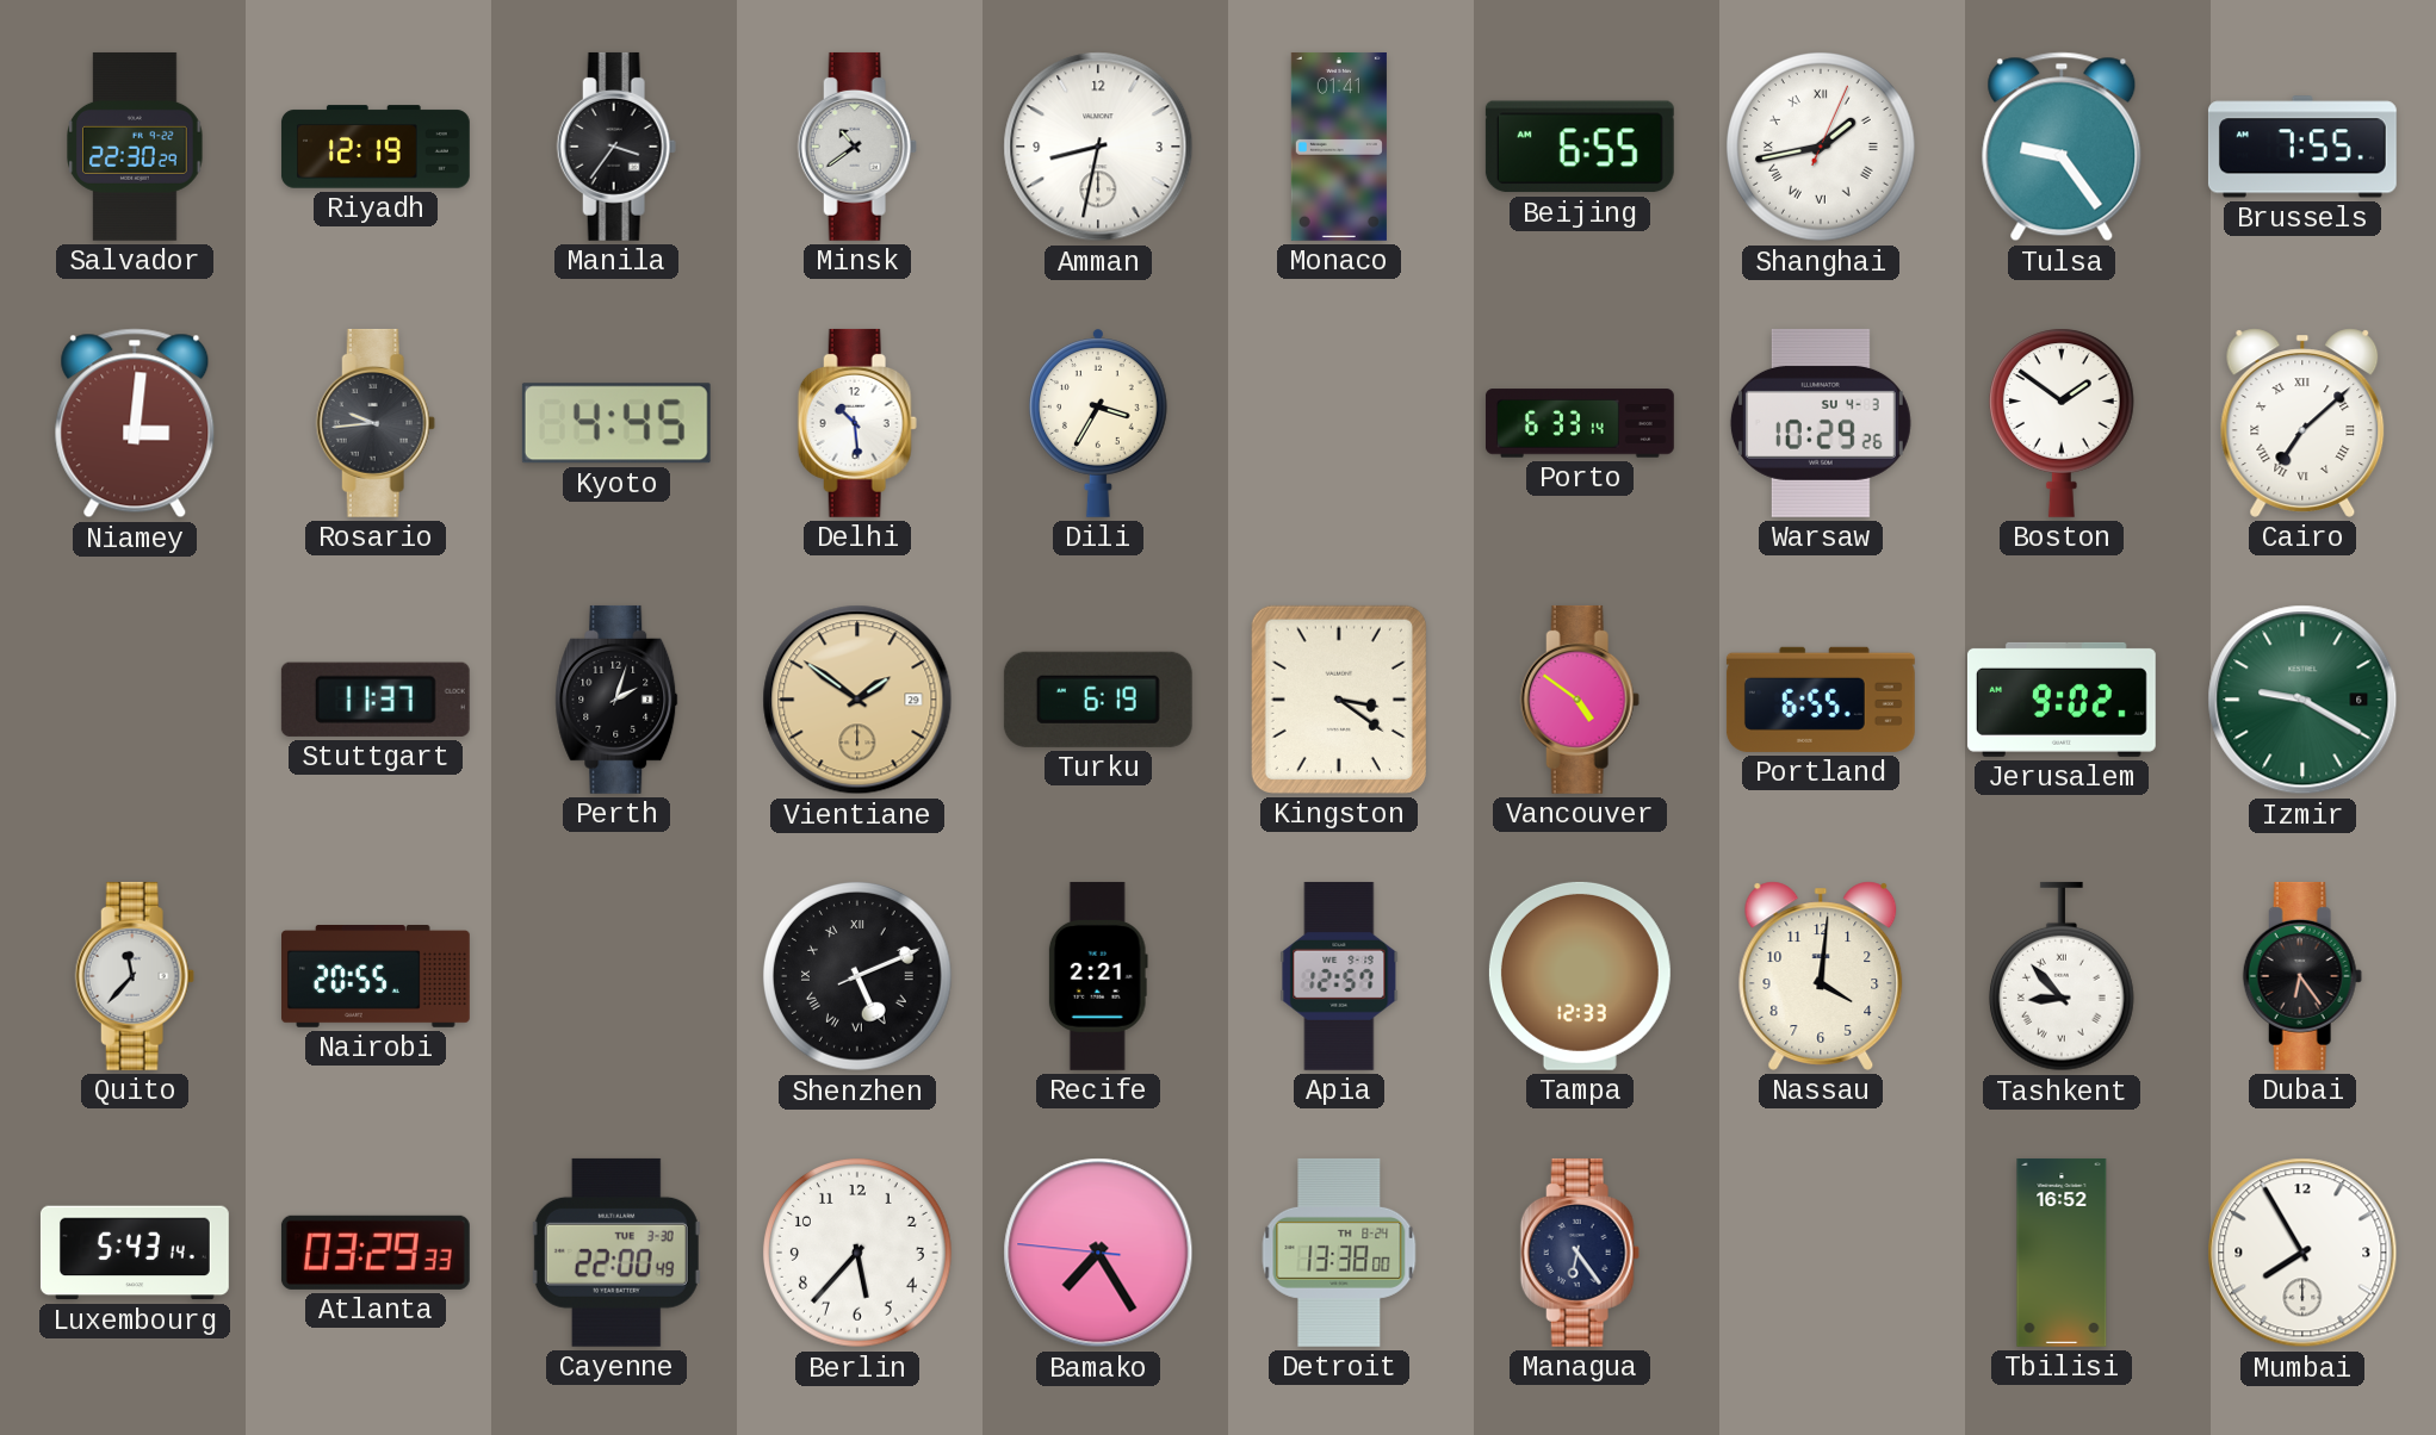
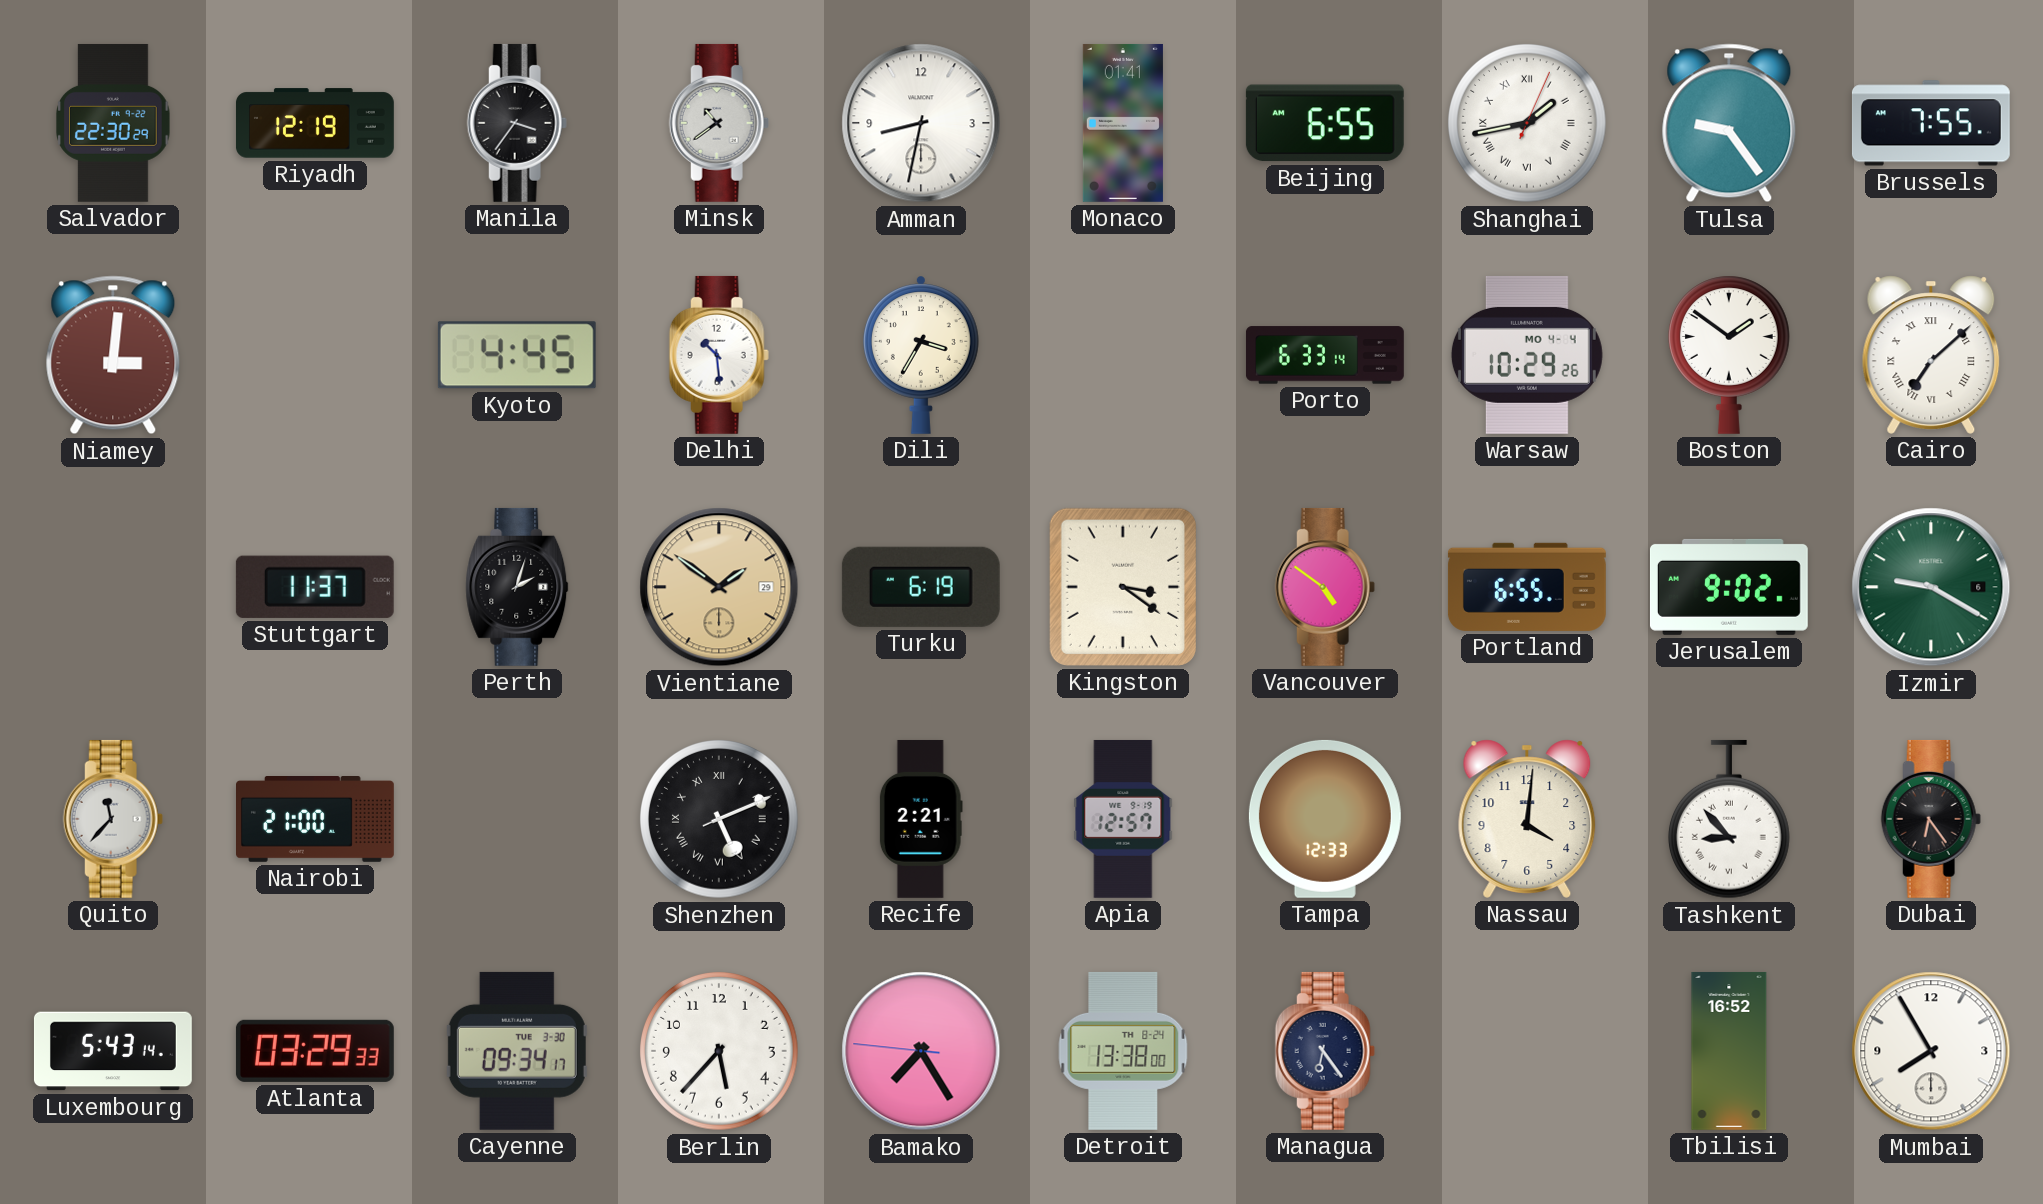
Rosario: 9:44 -> none
Warsaw date: SU 4-3 -> MO 4-4
Nairobi: 20:55 -> 21:00
Cayenne: 22:00 -> 09:34
